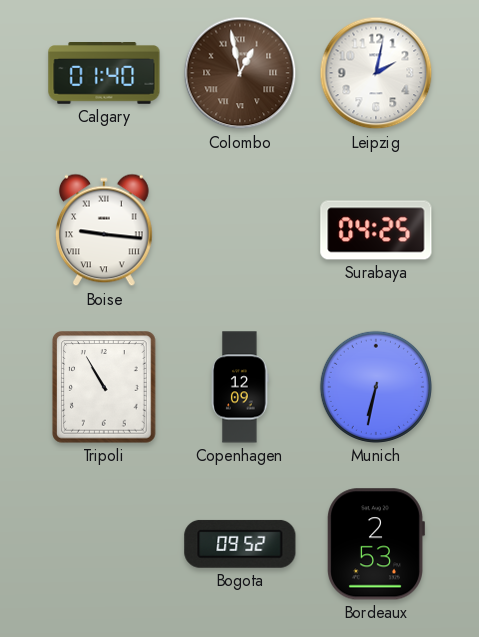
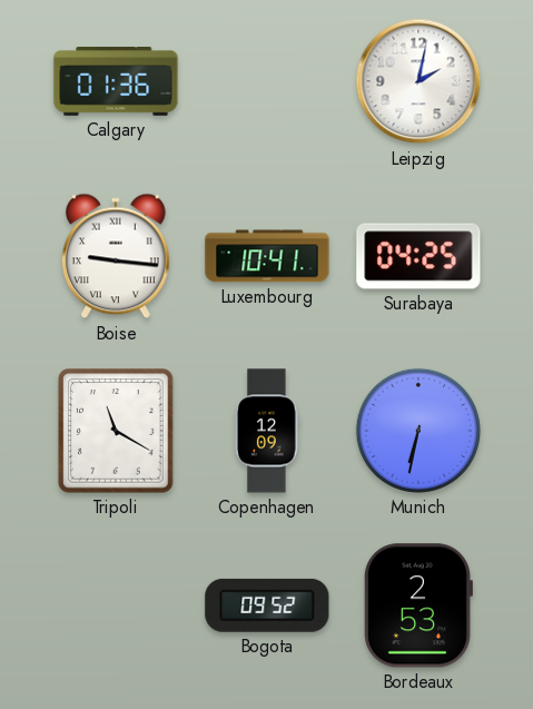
Calgary: 01:40 -> 01:36
Colombo: 12:58 -> none
Luxembourg: none -> 10:41
Tripoli: 10:55 -> 11:20
